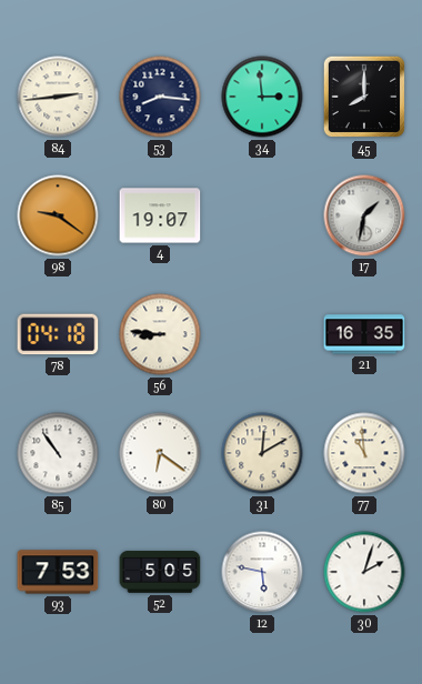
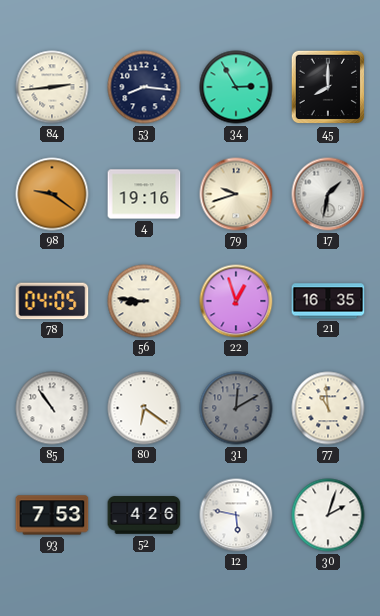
34: 2:59 -> 2:55
4: 19:07 -> 19:16
79: none -> 9:42
78: 04:18 -> 04:05
22: none -> 12:57
31 dial: cream -> grey
52: 5:05 -> 4:26
